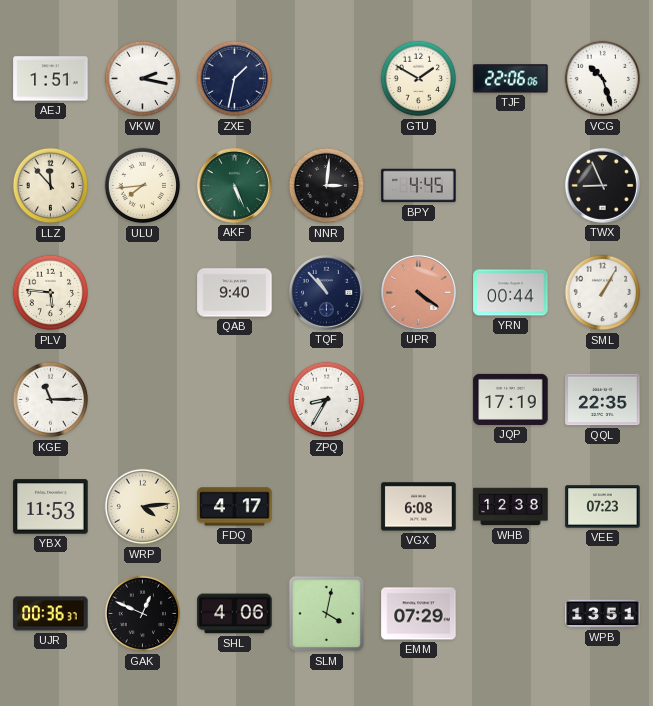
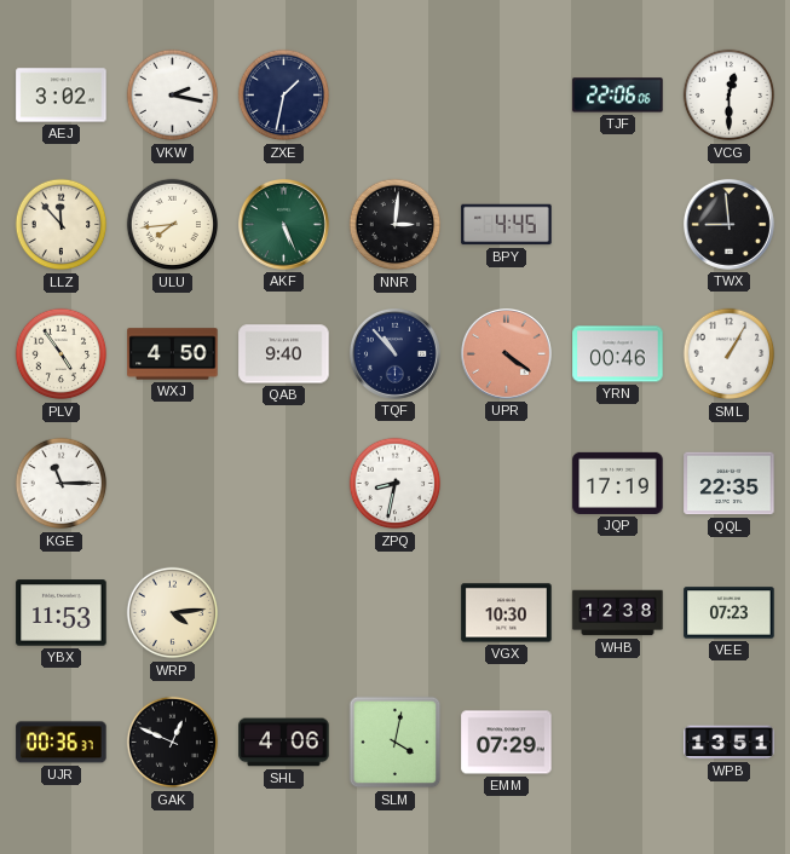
AEJ: 1:51 -> 3:02
GTU: 1:50 -> none
VCG: 10:27 -> 12:30
TWX: 8:56 -> 8:59
PLV: 5:46 -> 4:54
WXJ: none -> 4:50
YRN: 00:44 -> 00:46
ZPQ: 8:35 -> 8:32
FDQ: 4:17 -> none
VGX: 6:08 -> 10:30
